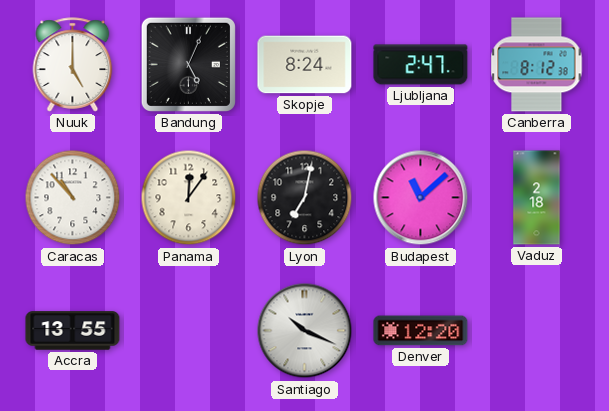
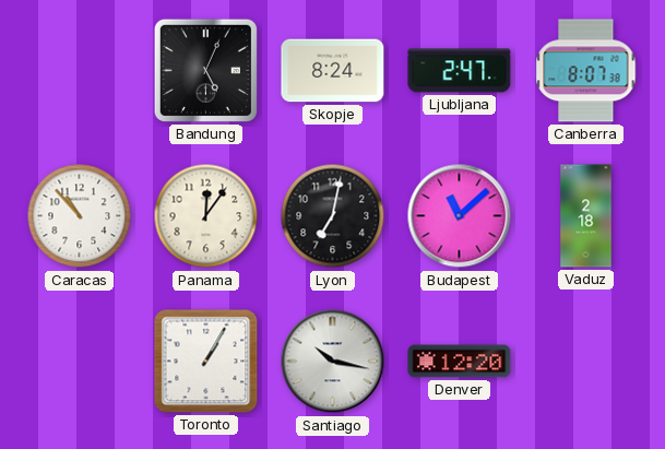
Nuuk: 5:00 -> none
Canberra: 8:12 -> 8:07
Accra: 13:55 -> none
Toronto: none -> 1:05
Santiago: 10:19 -> 10:17
